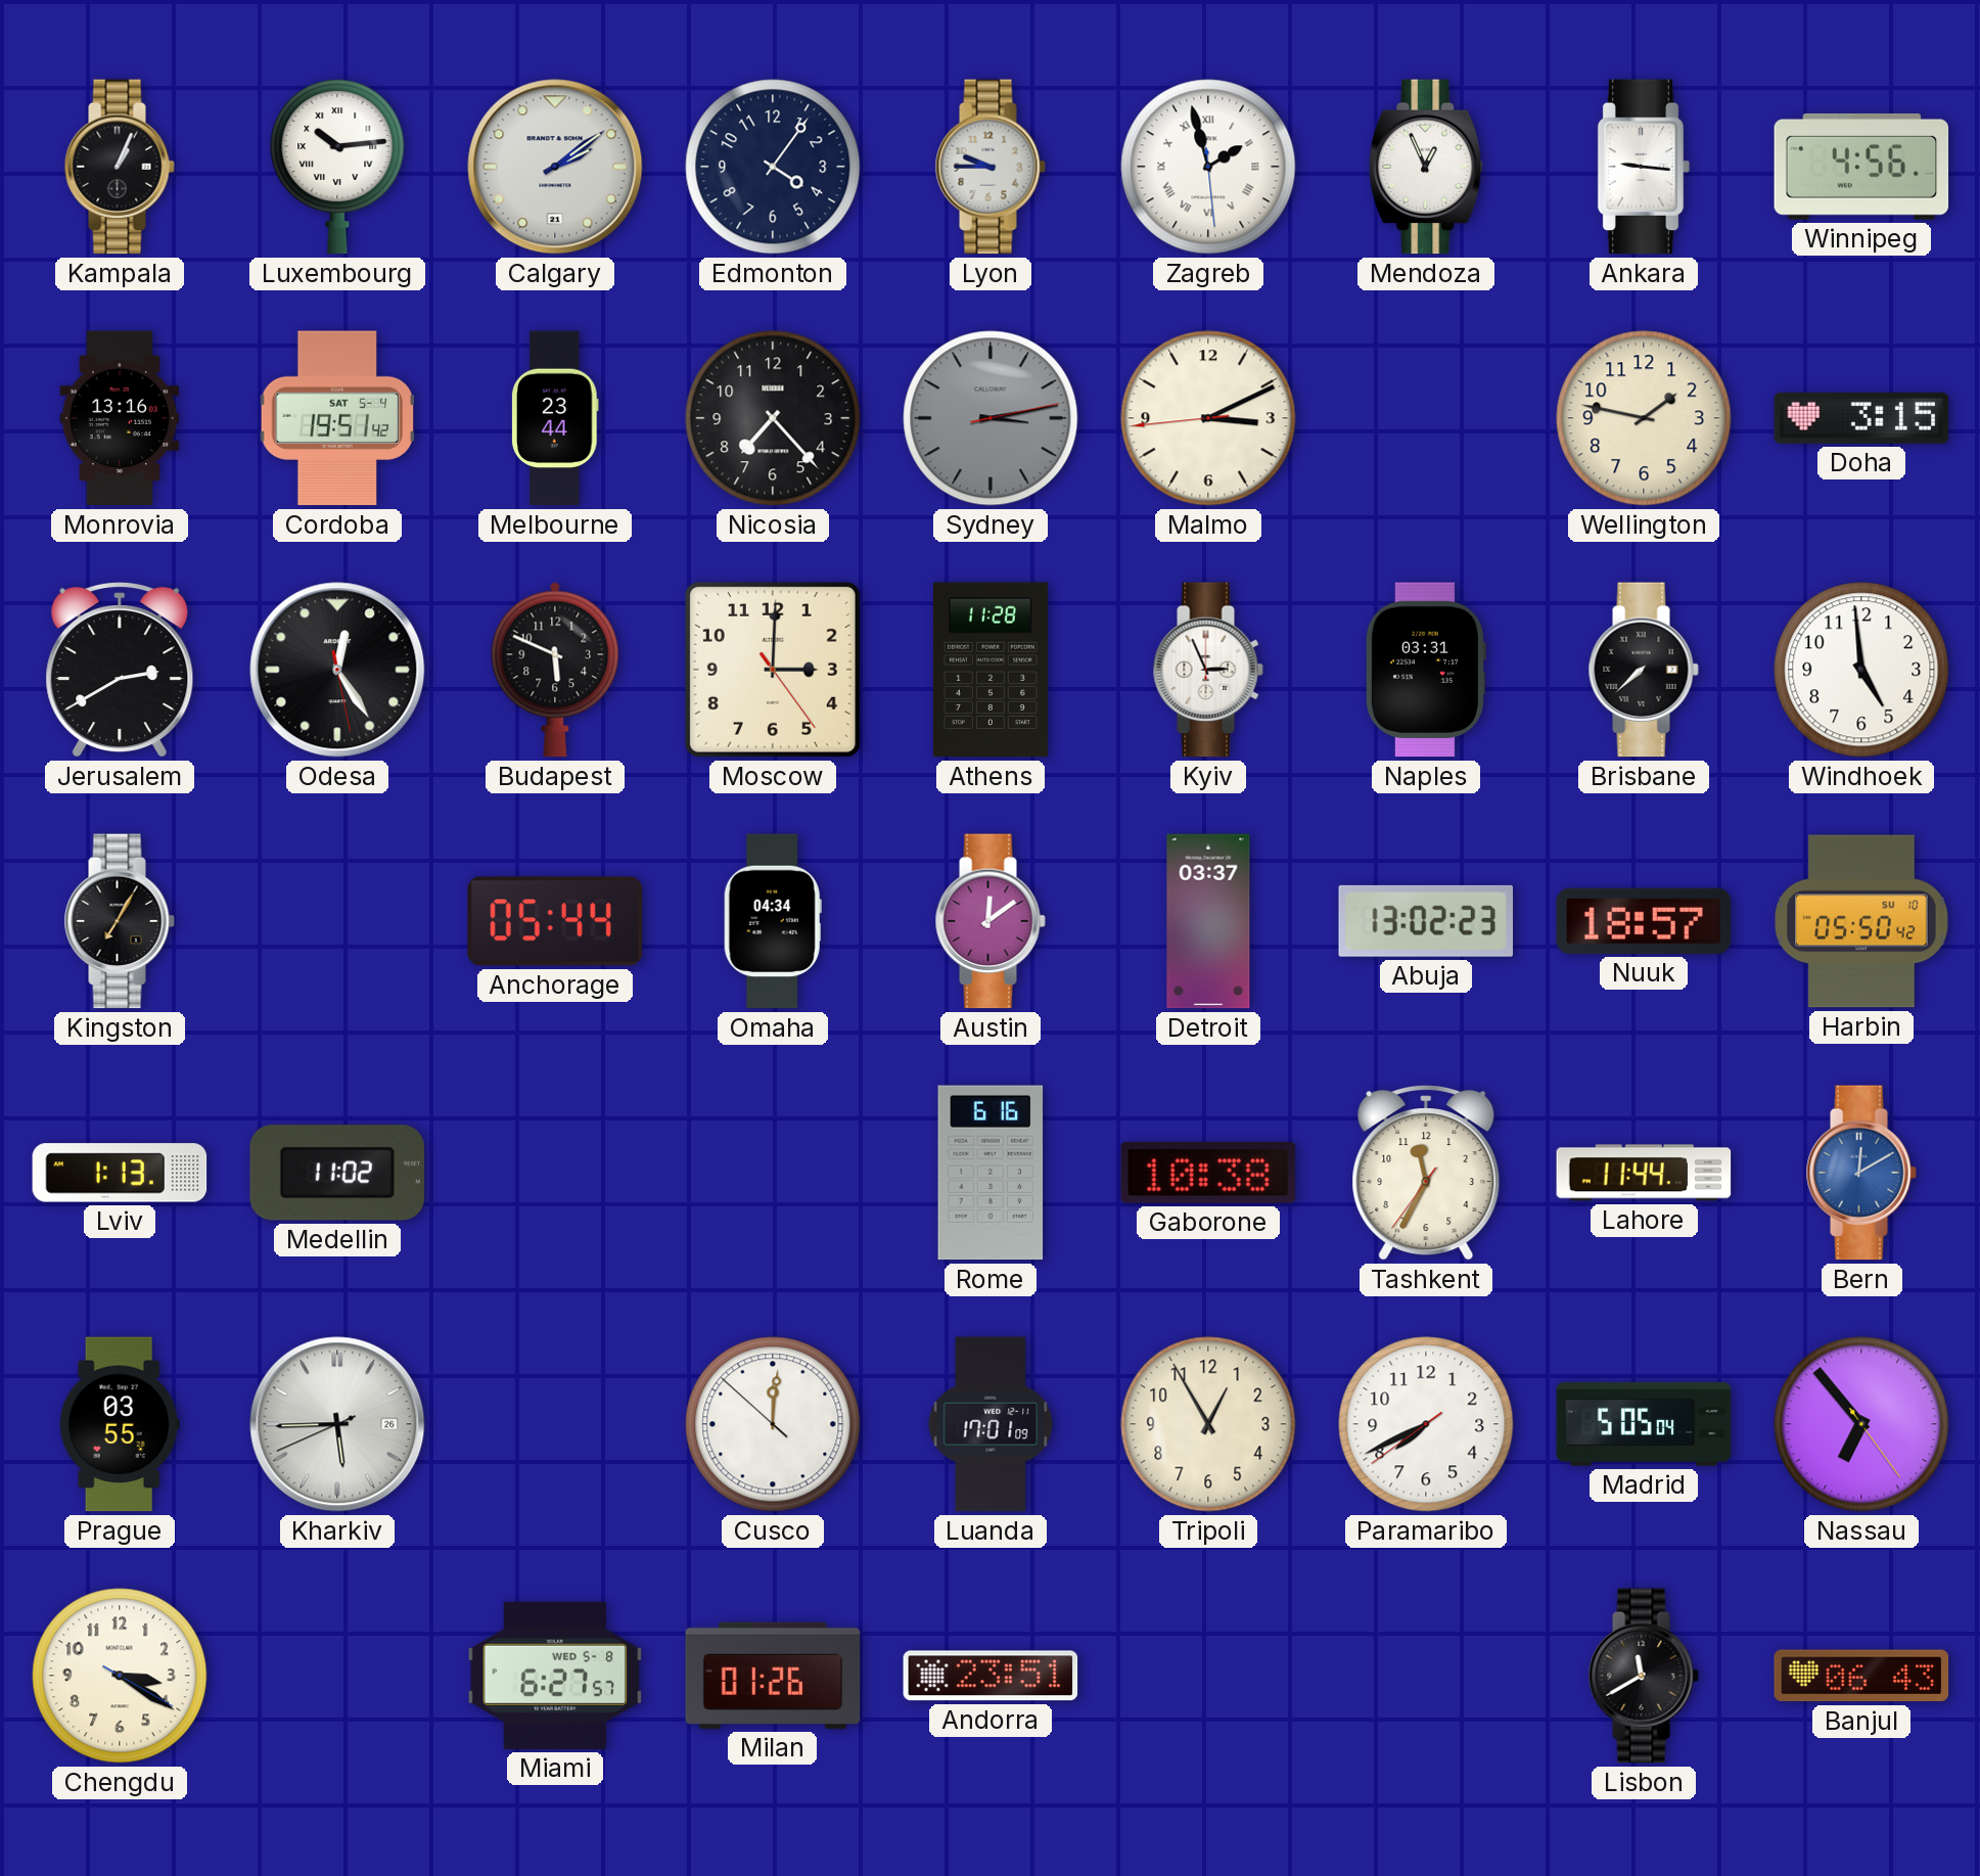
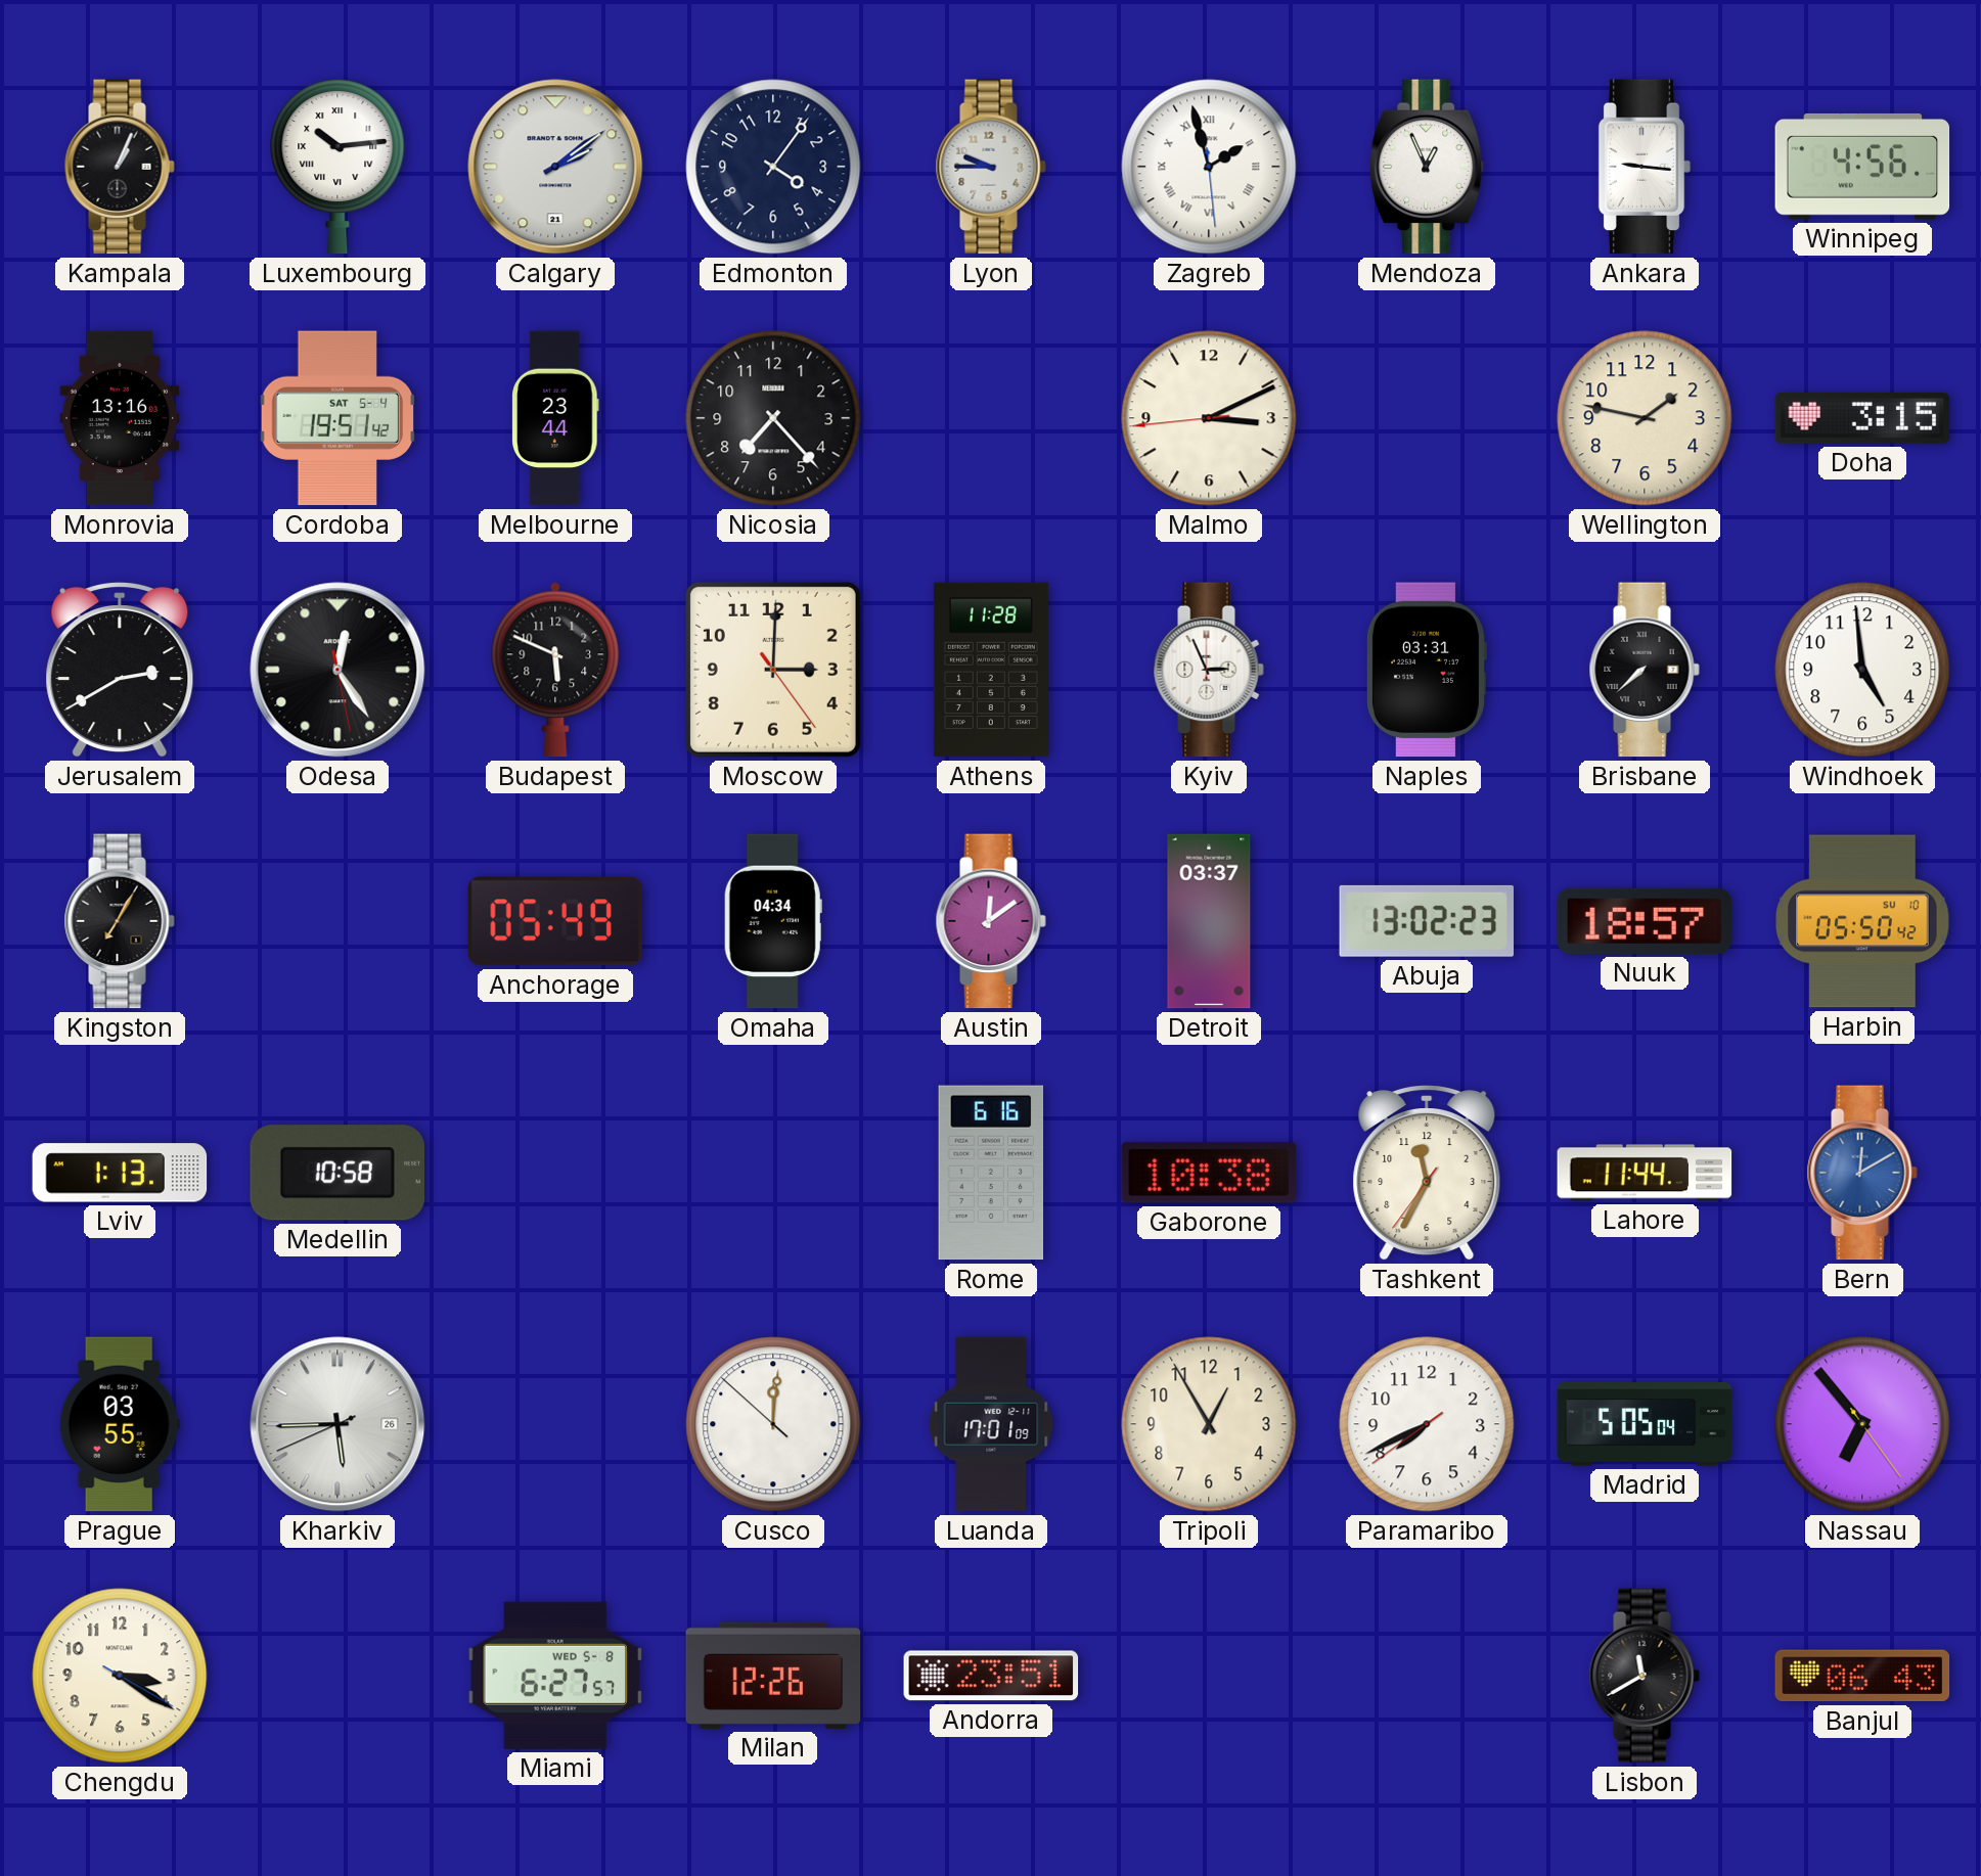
Sydney: 3:13 -> none
Anchorage: 05:44 -> 05:49
Medellin: 11:02 -> 10:58
Milan: 01:26 -> 12:26
